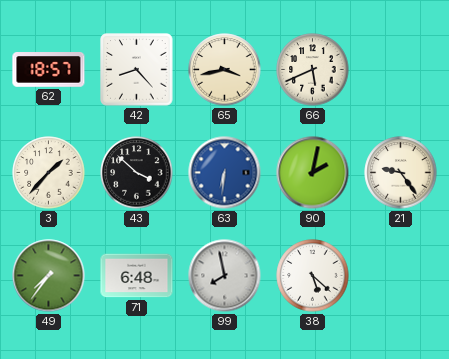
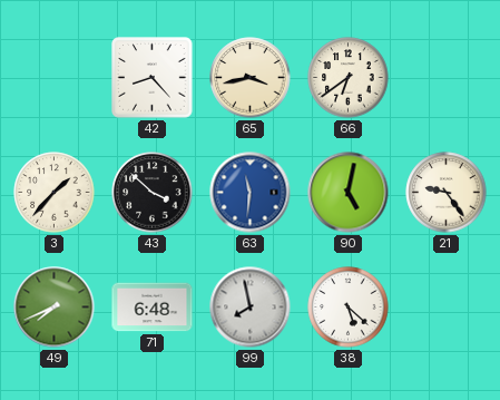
62: 18:57 -> none
66: 5:41 -> 6:39
63: 6:31 -> 11:31
90: 2:02 -> 5:02
49: 7:36 -> 7:41
